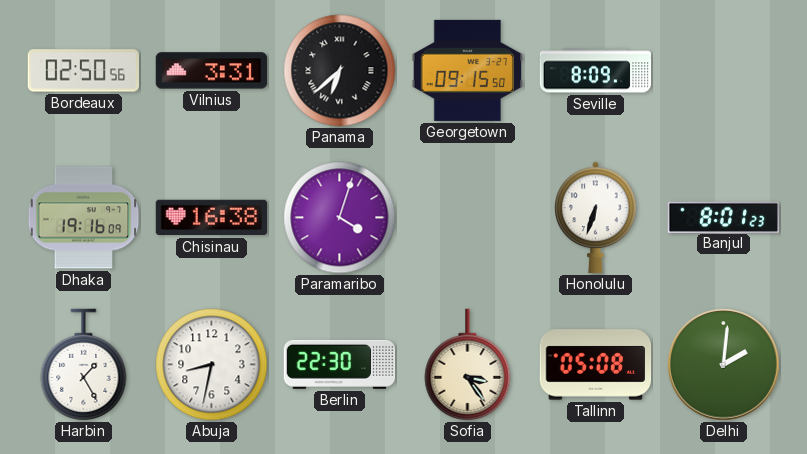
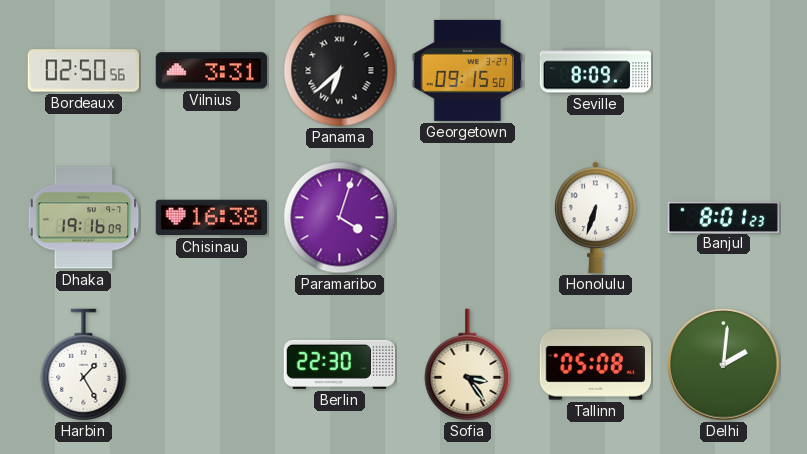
Abuja: 8:32 -> none
